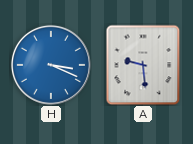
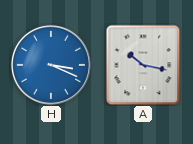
A: 9:29 -> 10:17
